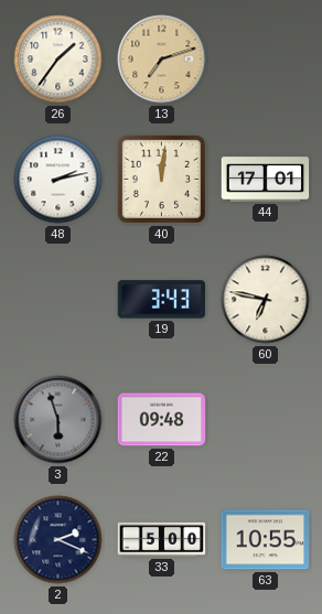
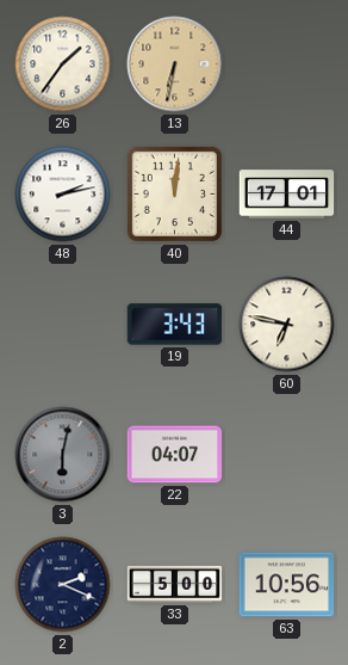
13: 7:12 -> 6:32
3: 5:57 -> 6:02
22: 09:48 -> 04:07
63: 10:55 -> 10:56
